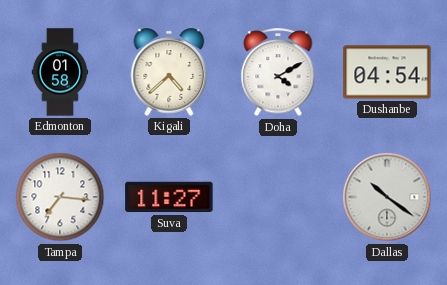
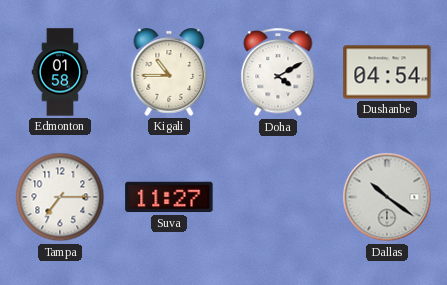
Kigali: 4:38 -> 10:45
Tampa: 7:16 -> 7:15
